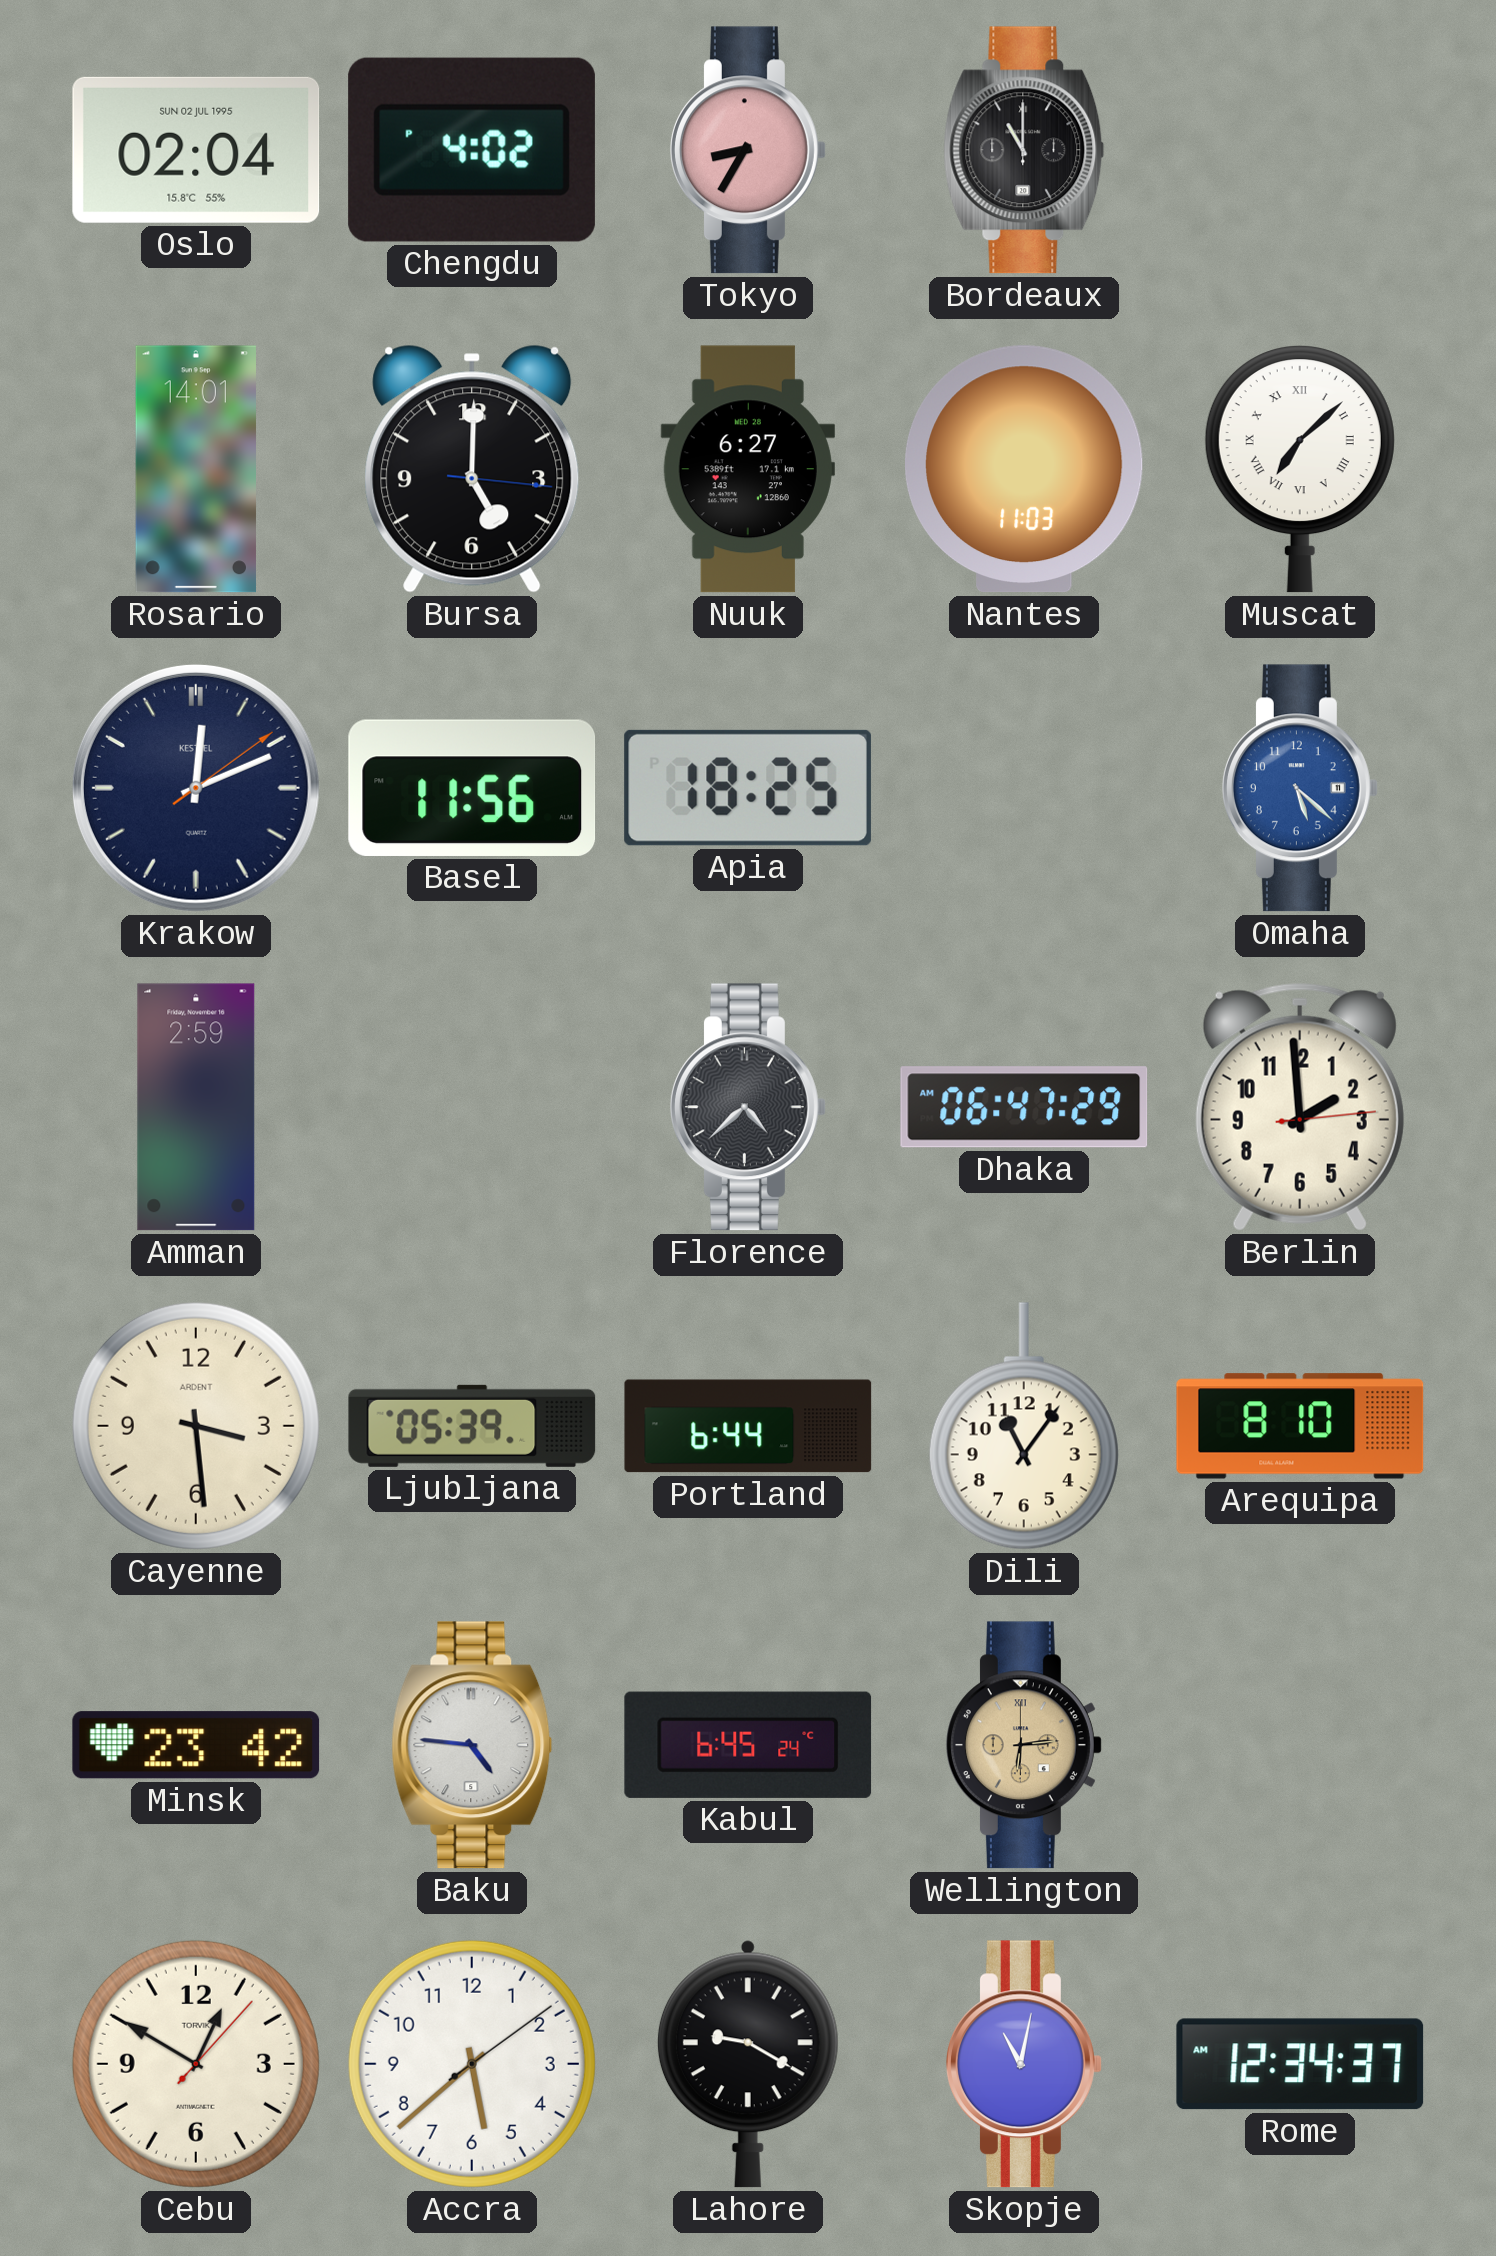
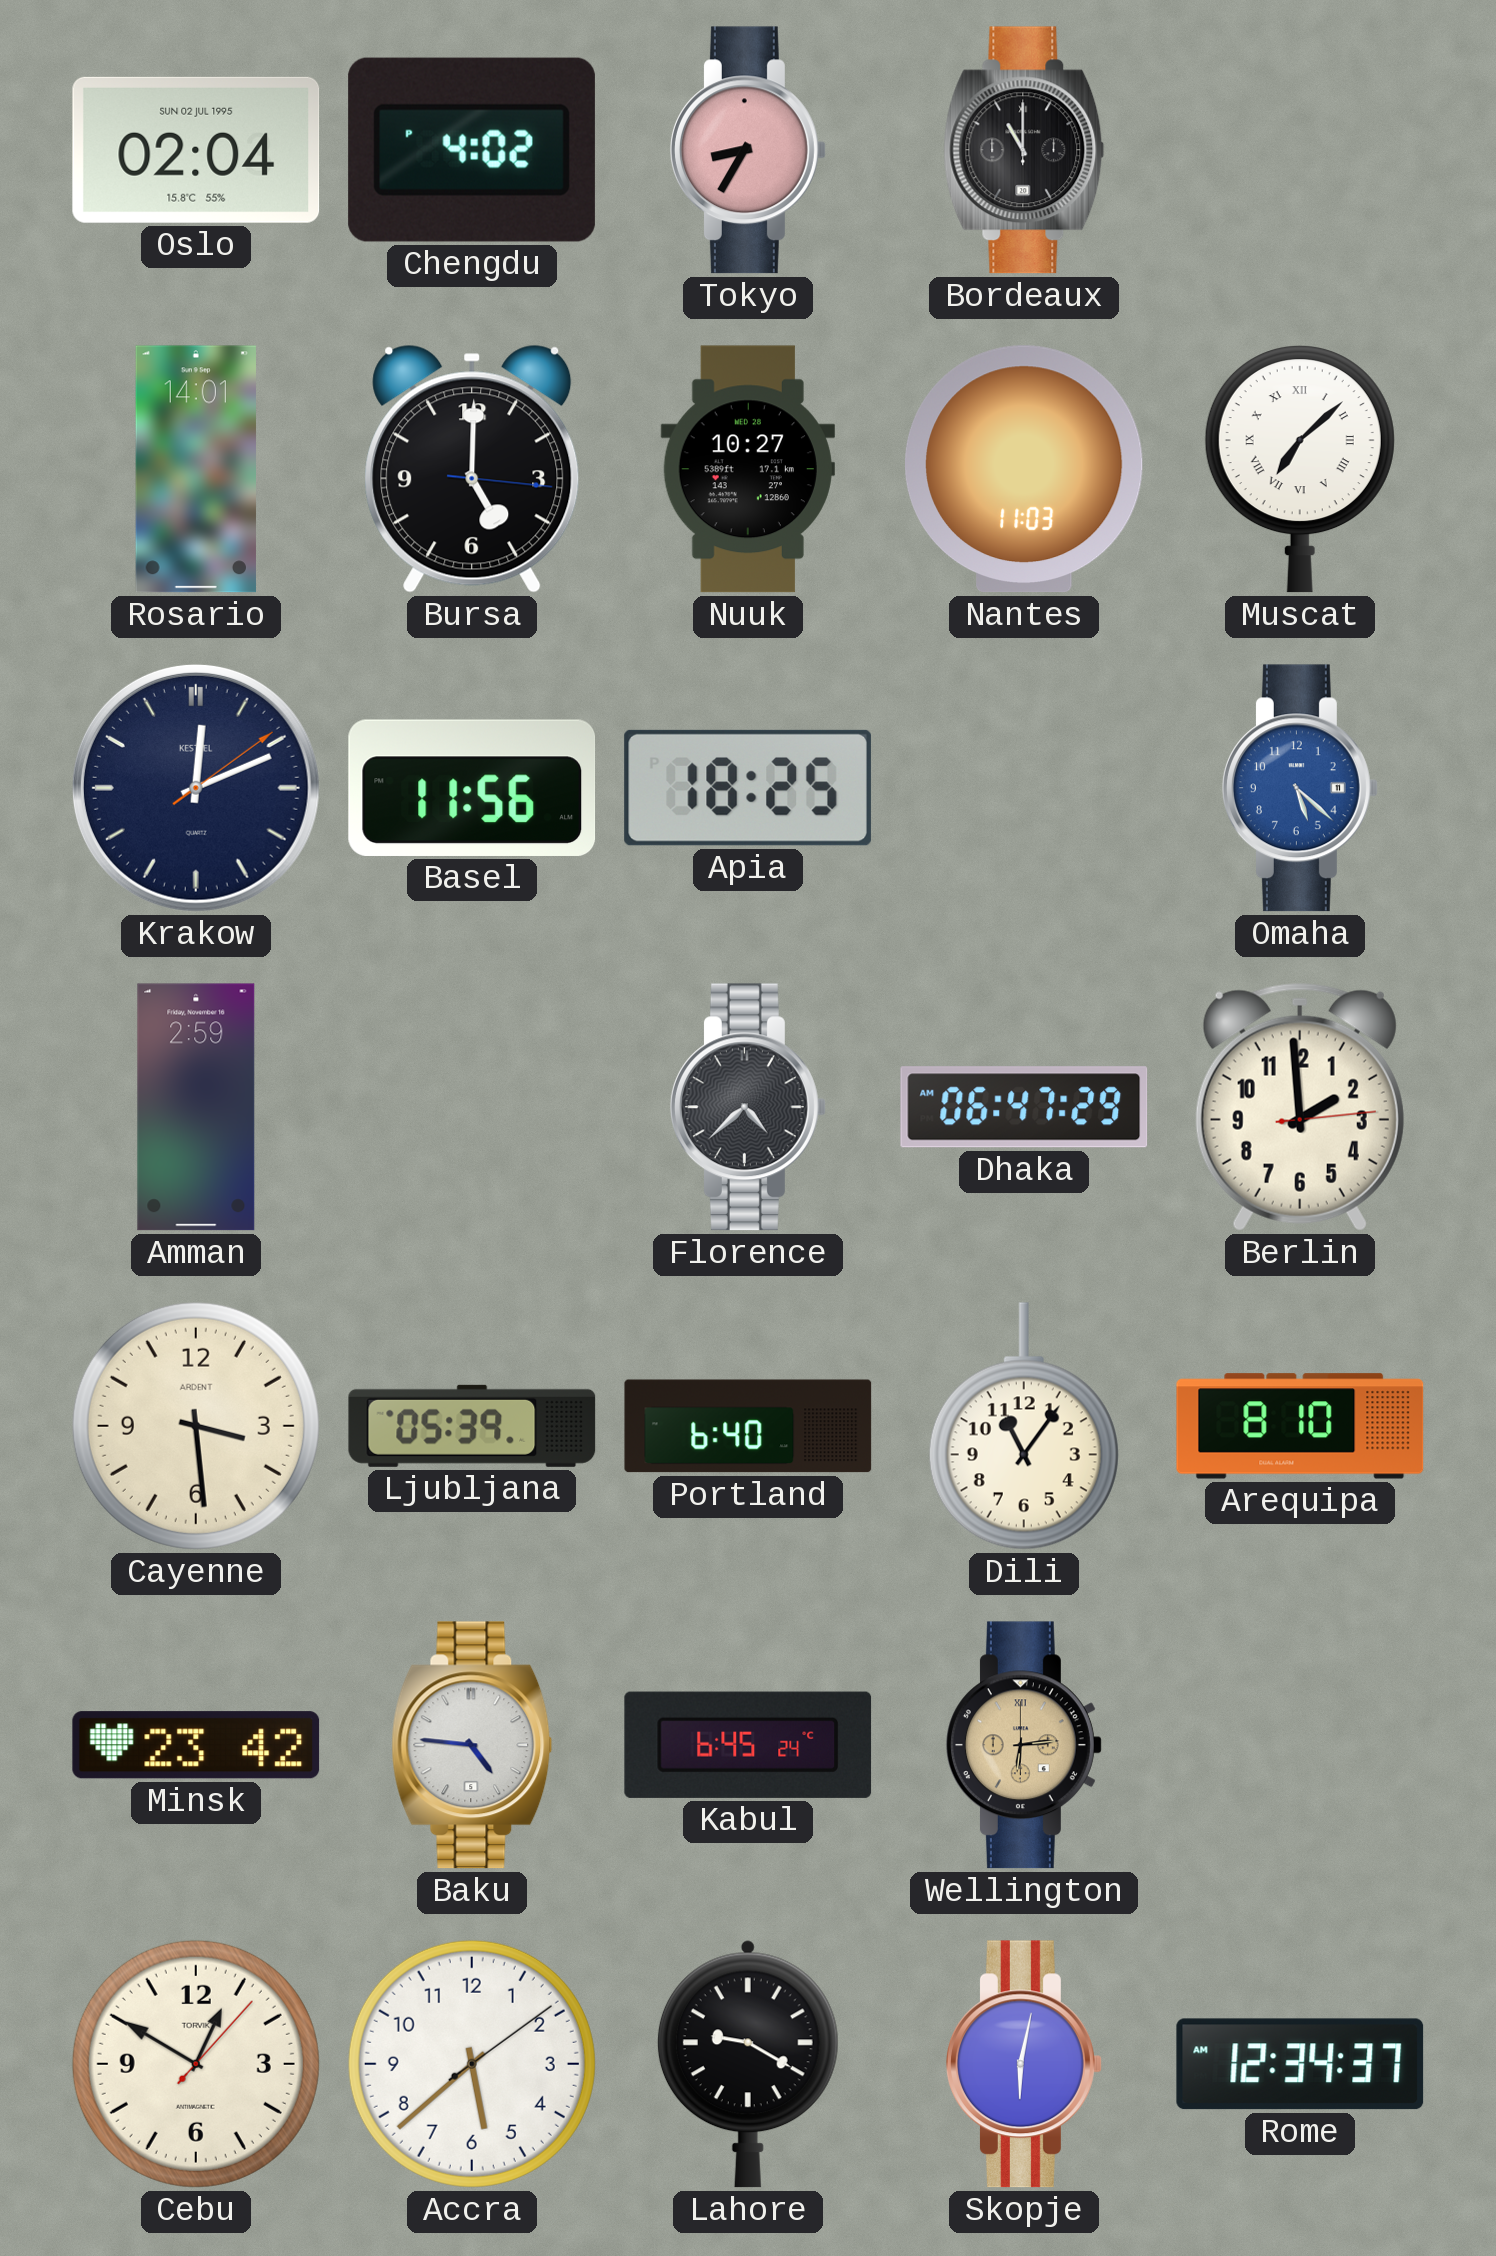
Nuuk: 6:27 -> 10:27
Portland: 6:44 -> 6:40
Skopje: 11:02 -> 6:02
